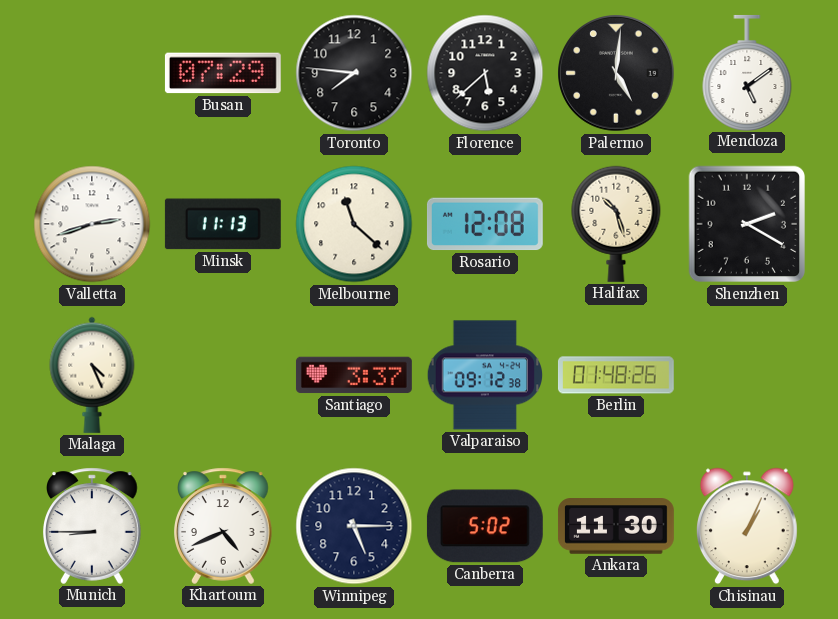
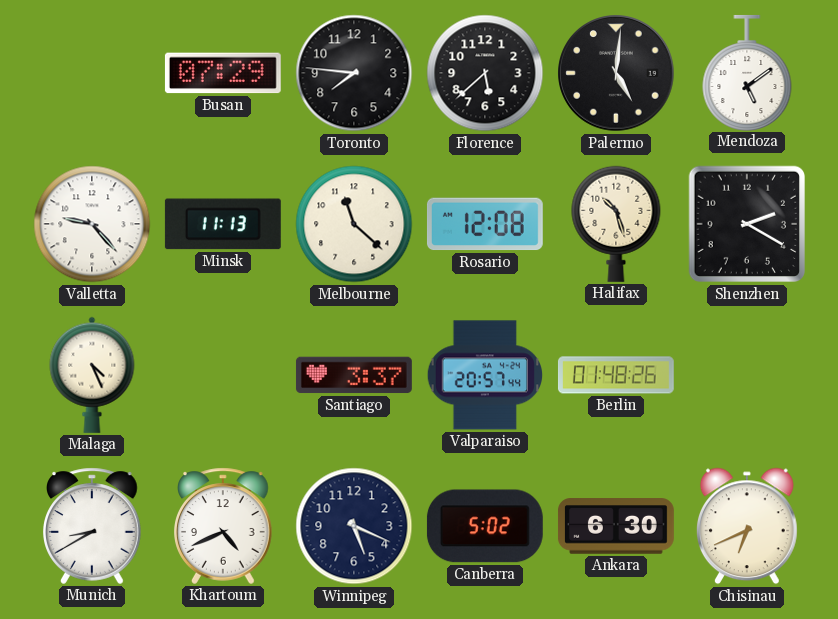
Valletta: 2:42 -> 9:23
Valparaiso: 09:12 -> 20:57
Munich: 8:45 -> 8:40
Winnipeg: 5:15 -> 5:19
Ankara: 11:30 -> 6:30
Chisinau: 1:04 -> 6:41
